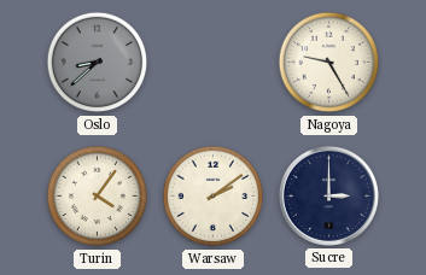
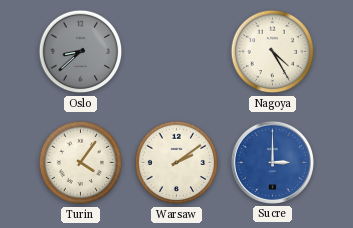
Nagoya: 9:25 -> 4:25
Sucre dial: navy -> blue
